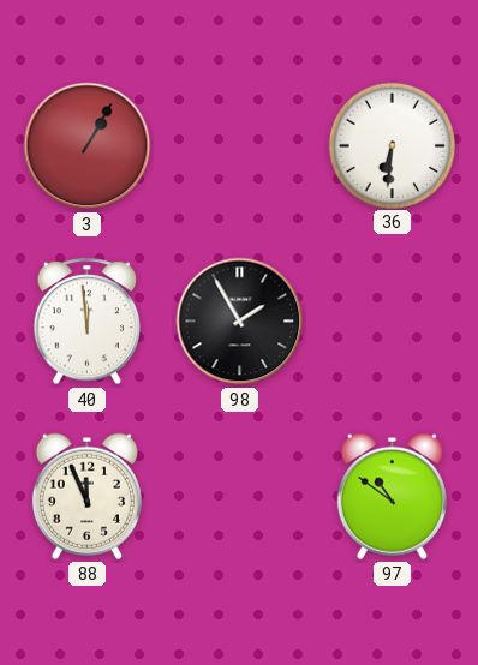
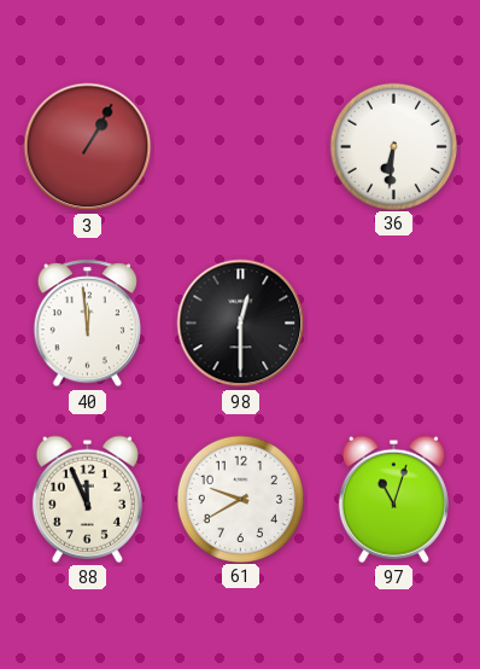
98: 1:55 -> 12:30
61: none -> 9:40
97: 10:51 -> 11:03
